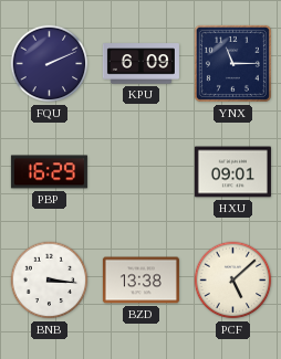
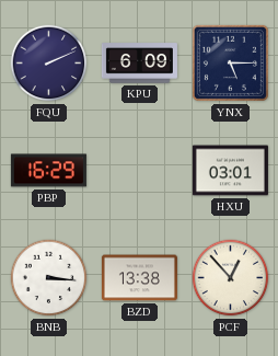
YNX: 11:15 -> 5:15
HXU: 09:01 -> 03:01
PCF: 5:08 -> 12:53
